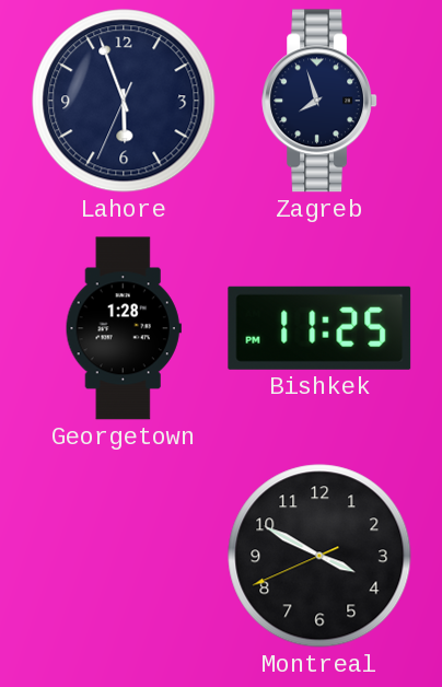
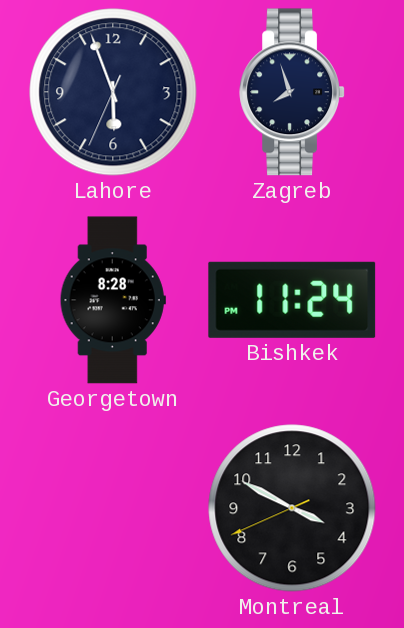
Georgetown: 1:28 -> 8:28
Bishkek: 11:25 -> 11:24
